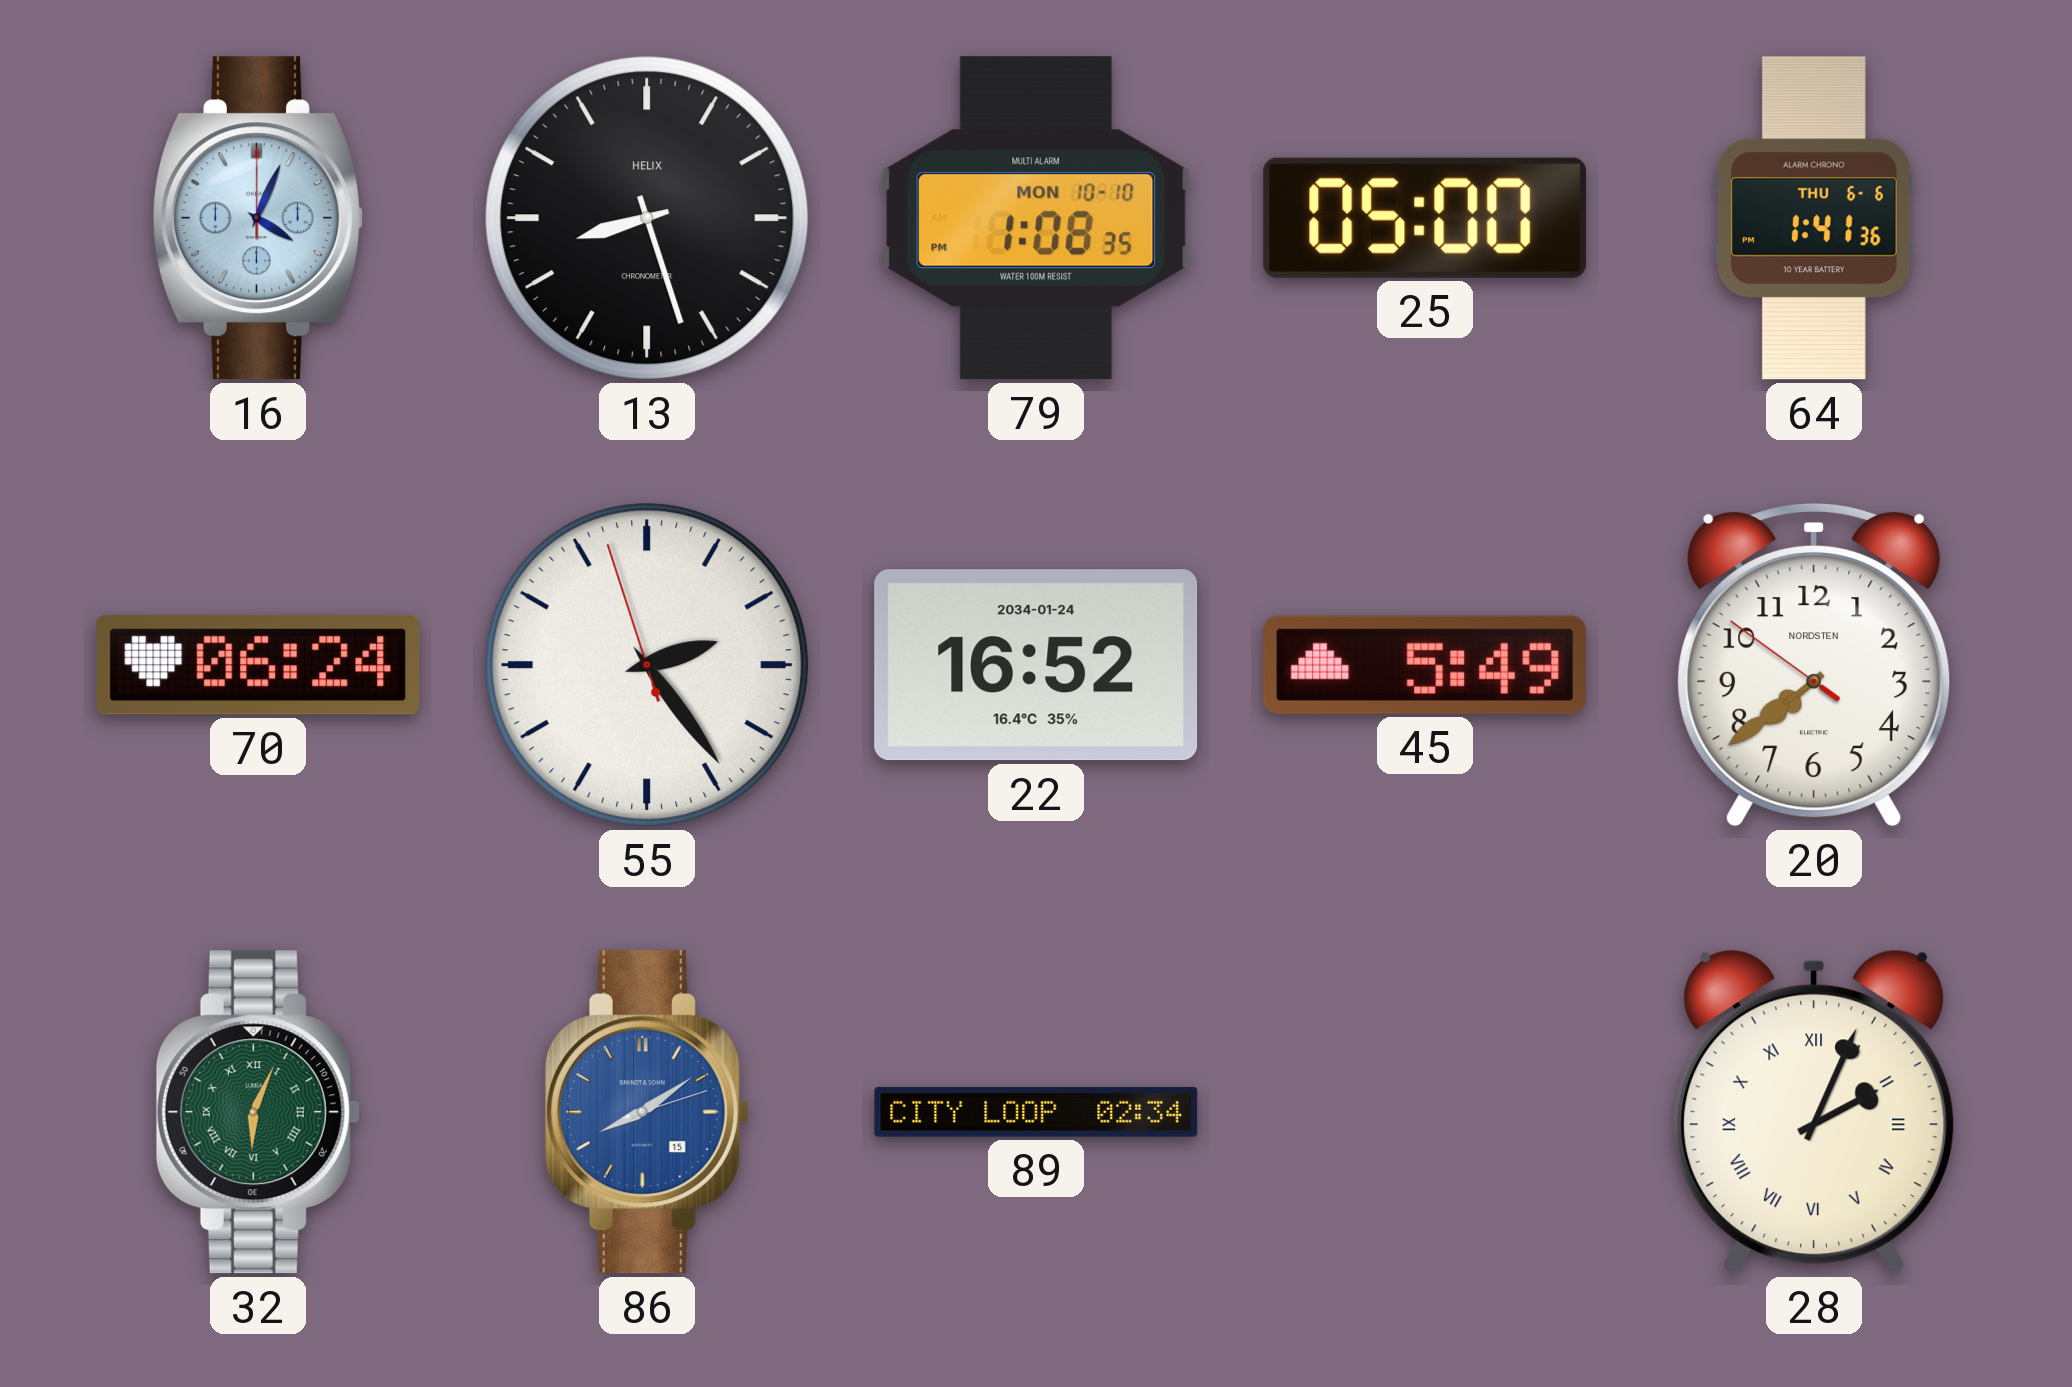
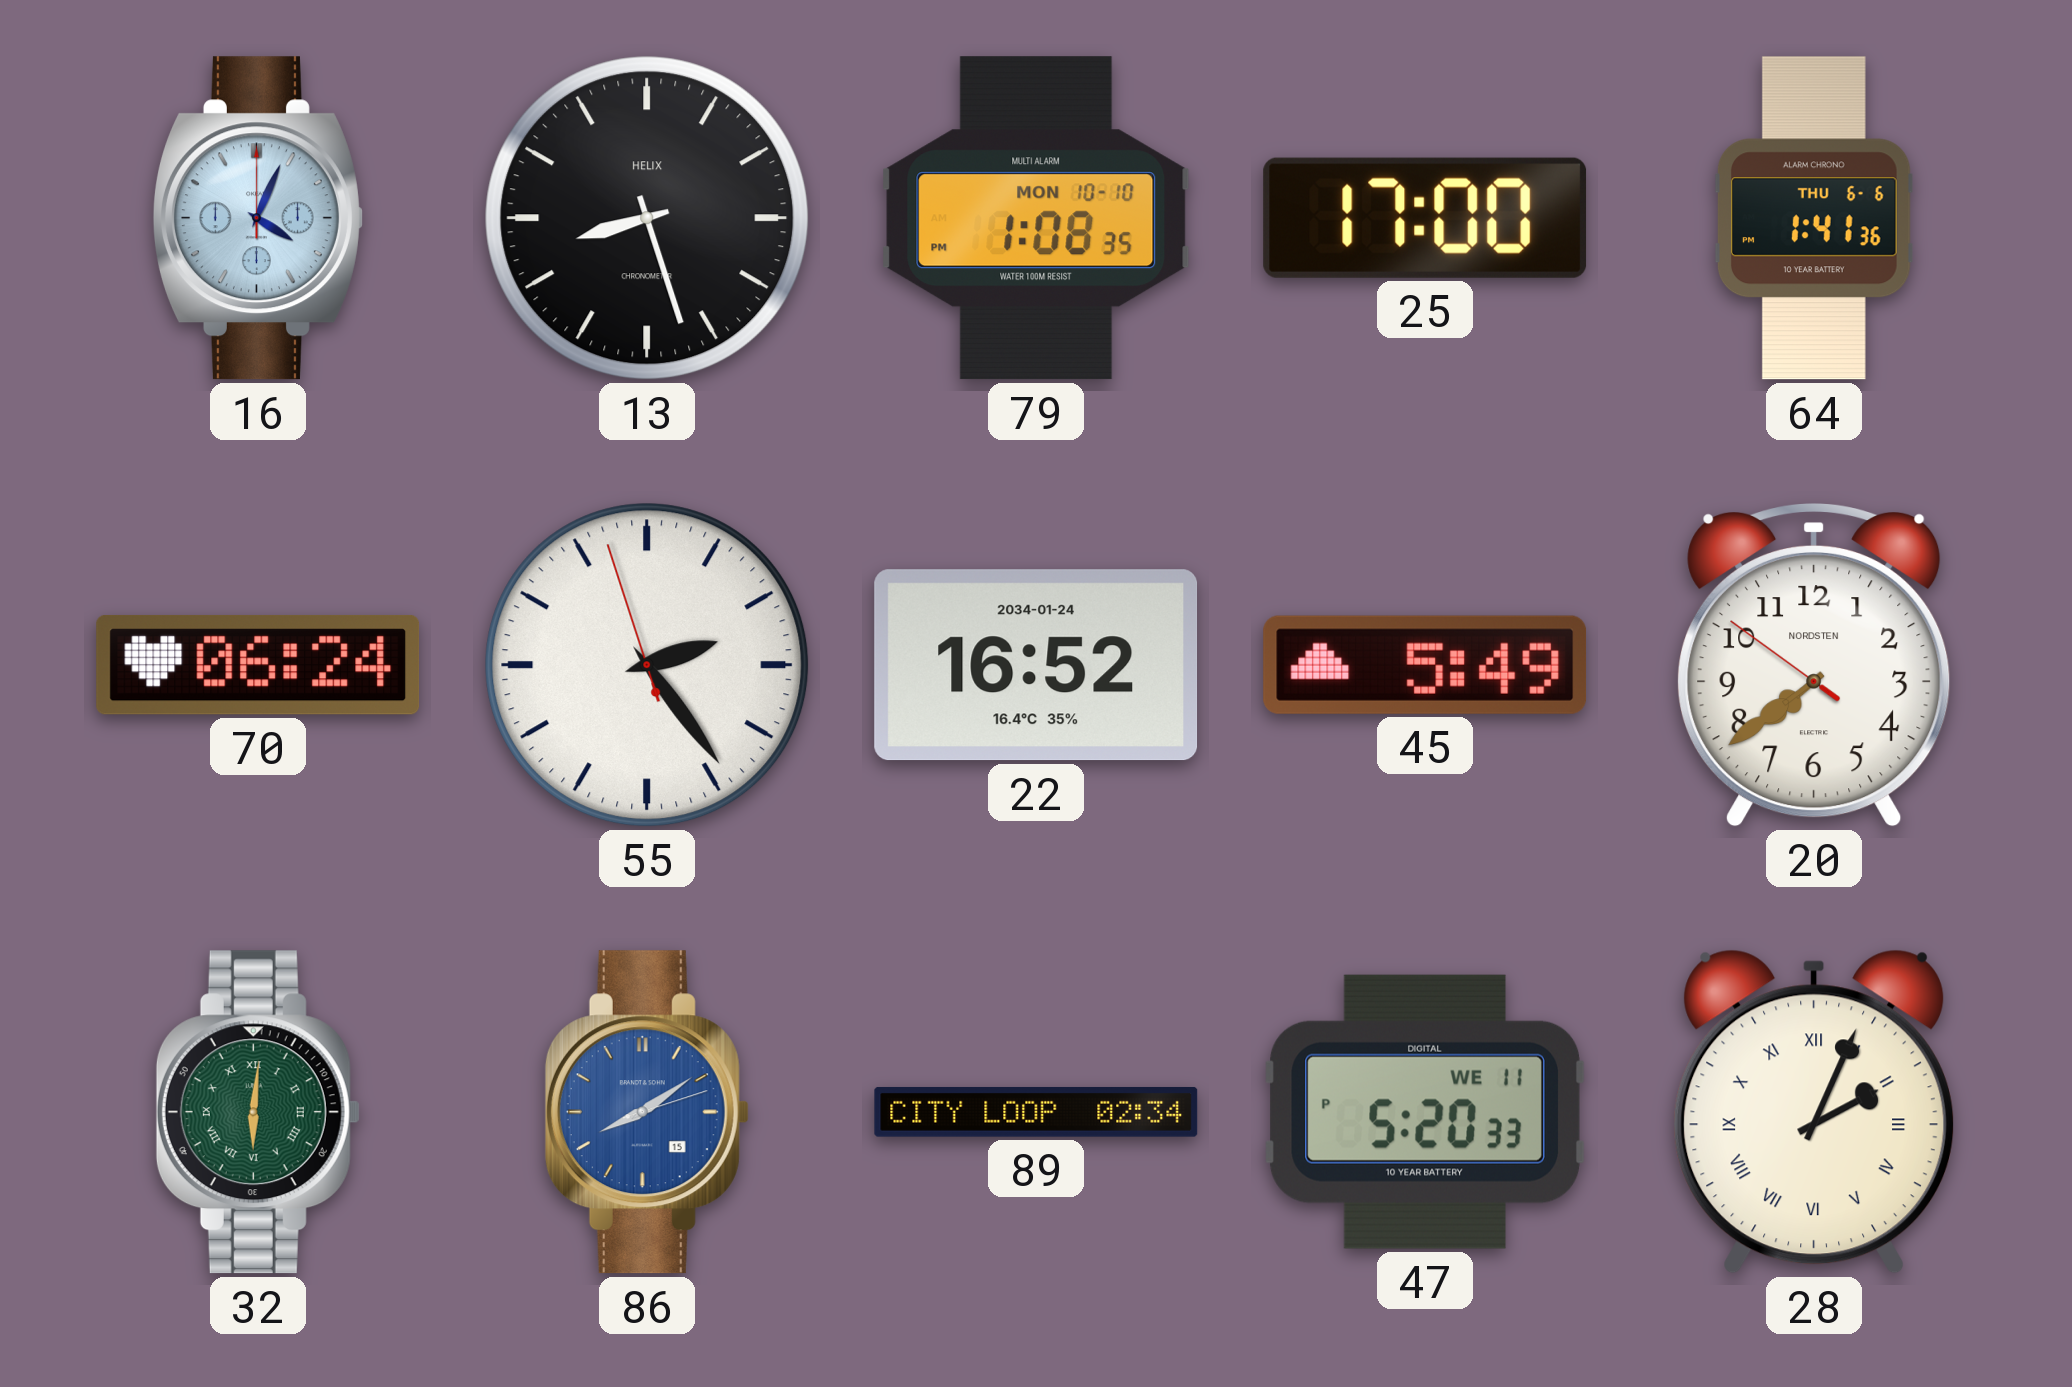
25: 05:00 -> 17:00
32: 6:04 -> 6:01
47: none -> 5:20
